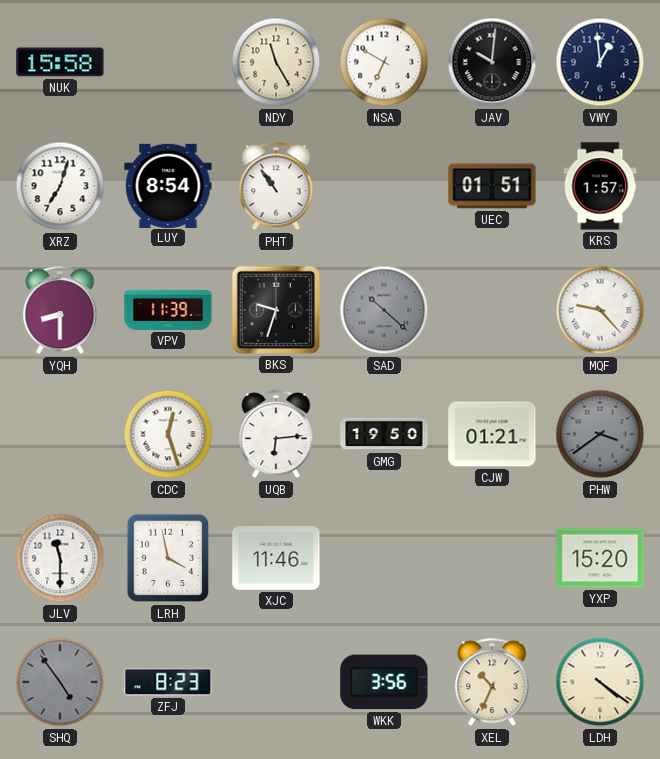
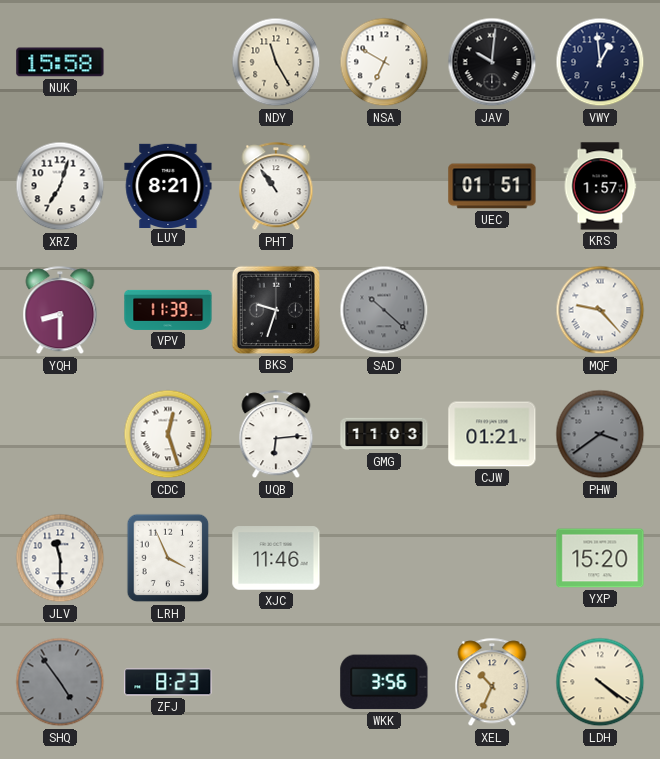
LUY: 8:54 -> 8:21
GMG: 19:50 -> 11:03
LRH: 3:58 -> 3:56
